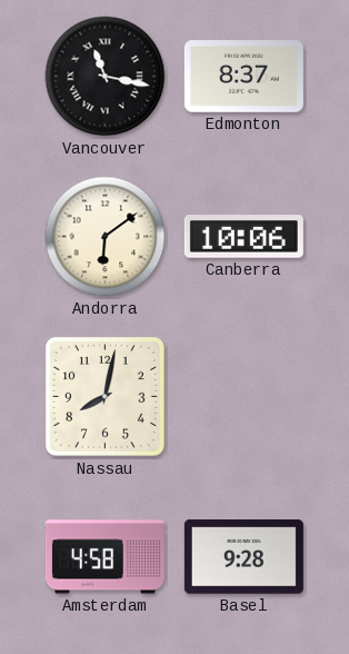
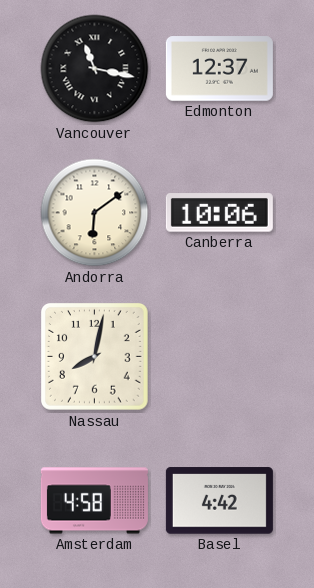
Edmonton: 8:37 -> 12:37
Basel: 9:28 -> 4:42
